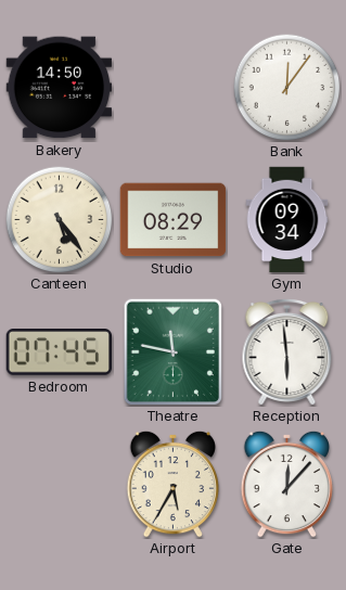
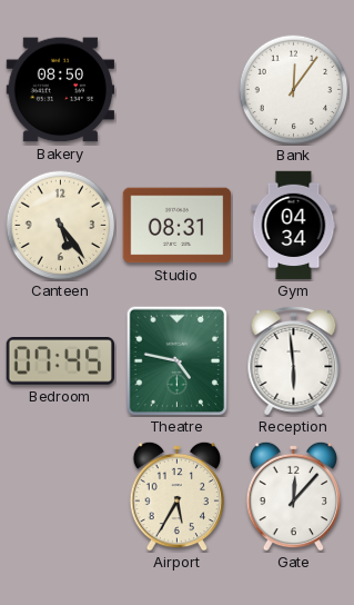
Bakery: 14:50 -> 08:50
Studio: 08:29 -> 08:31
Gym: 09:34 -> 04:34
Theatre: 11:47 -> 4:47
